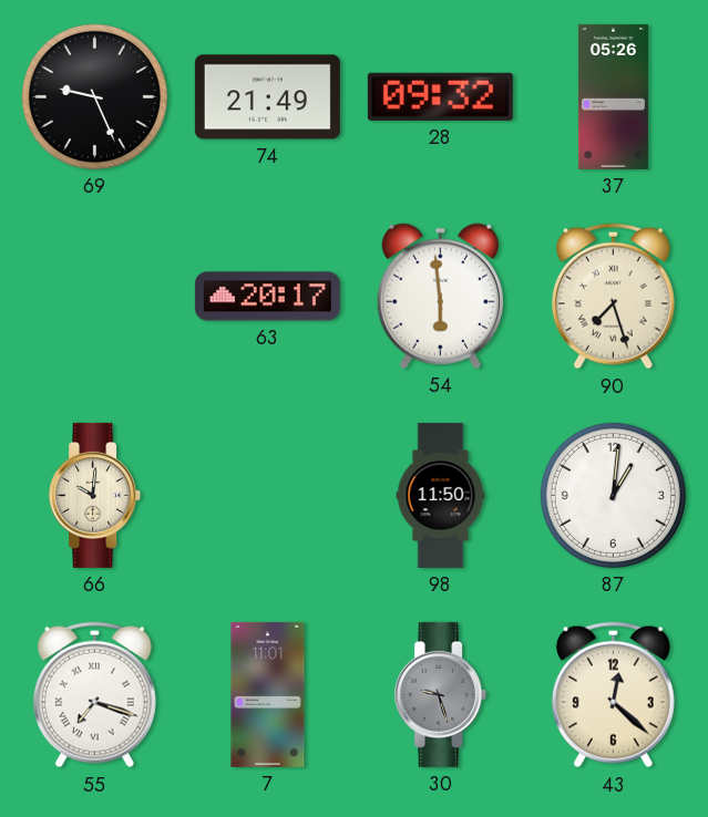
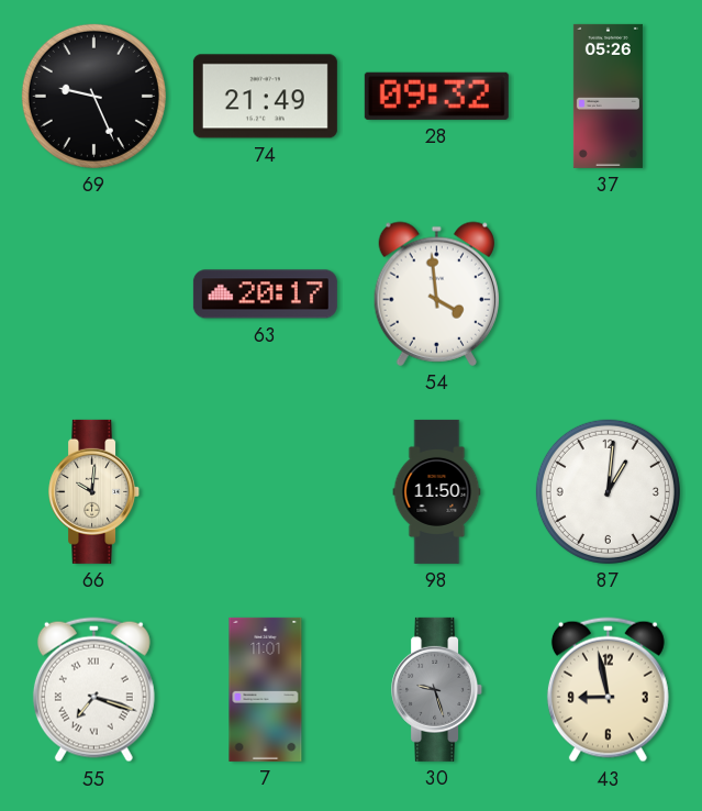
54: 5:59 -> 3:59
90: 7:27 -> none
43: 12:22 -> 8:58
